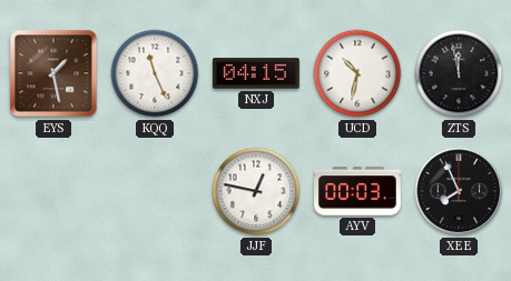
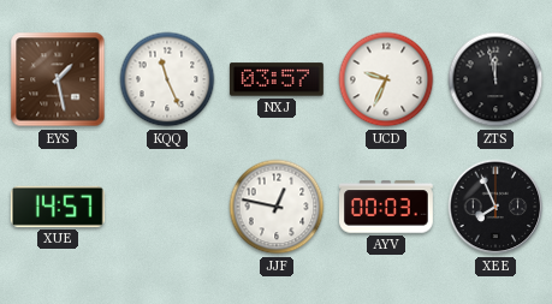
NXJ: 04:15 -> 03:57
UCD: 10:32 -> 9:34
XUE: none -> 14:57
